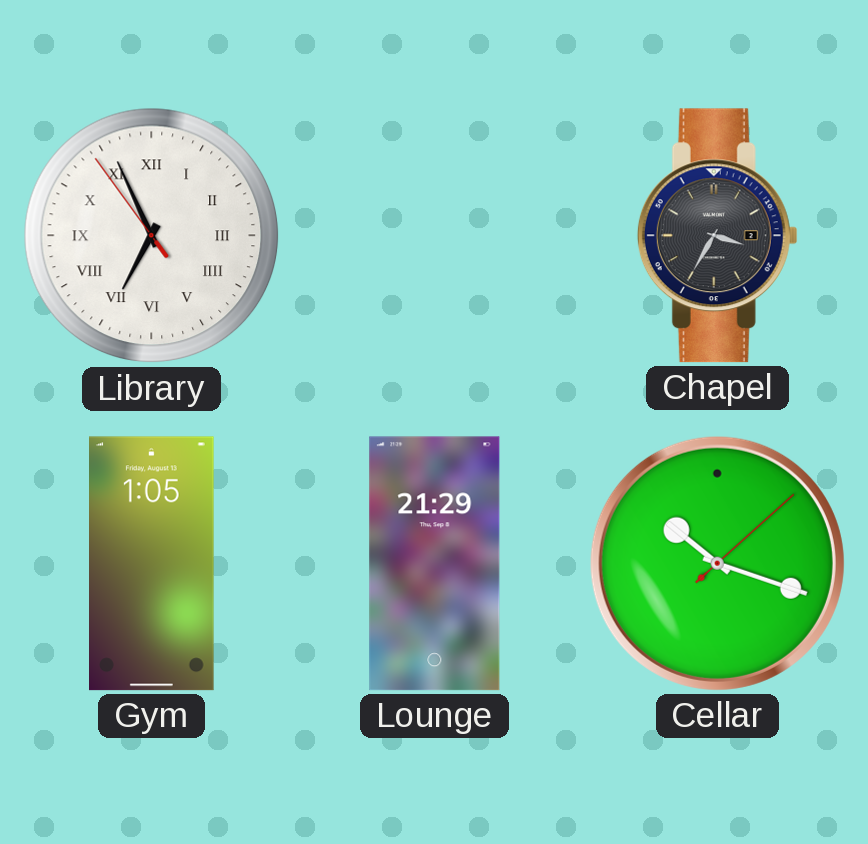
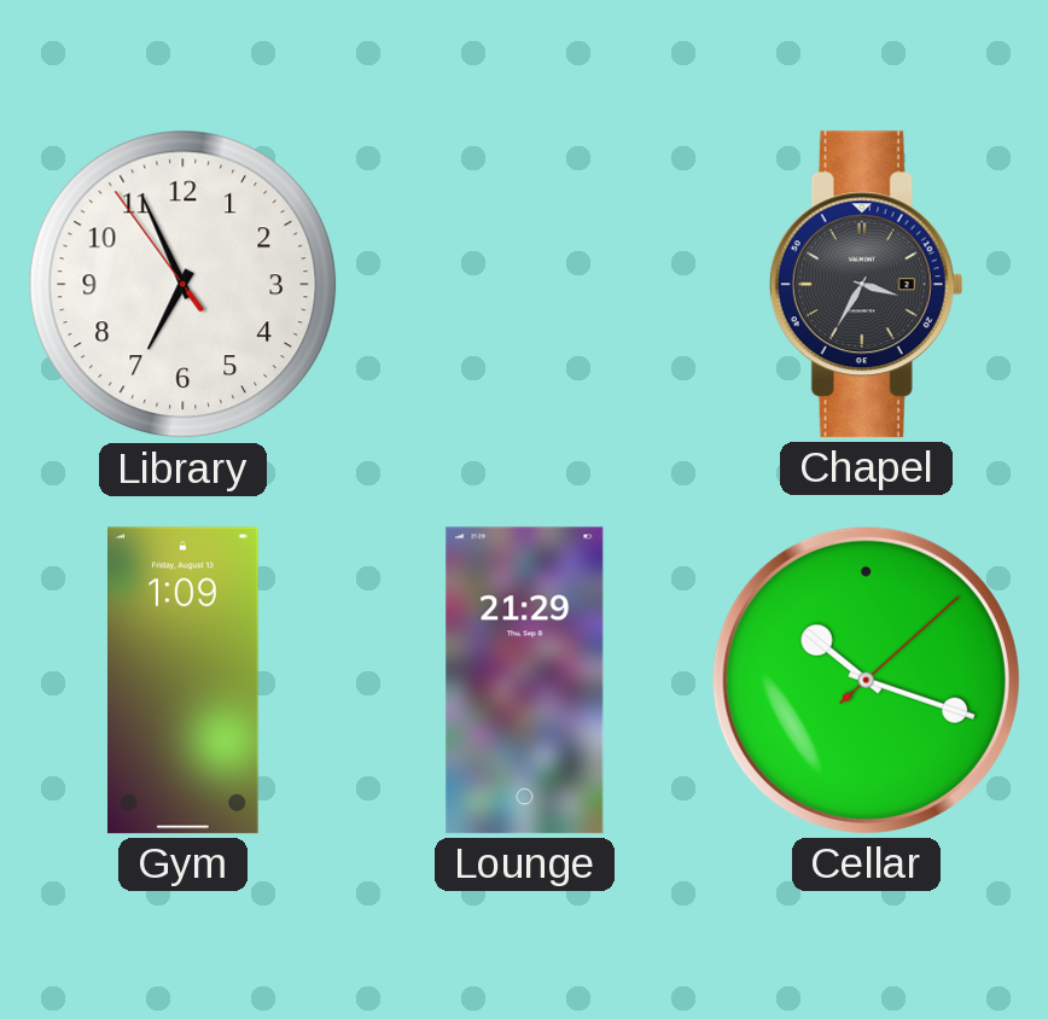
Library numerals: Roman -> Arabic
Gym: 1:05 -> 1:09
